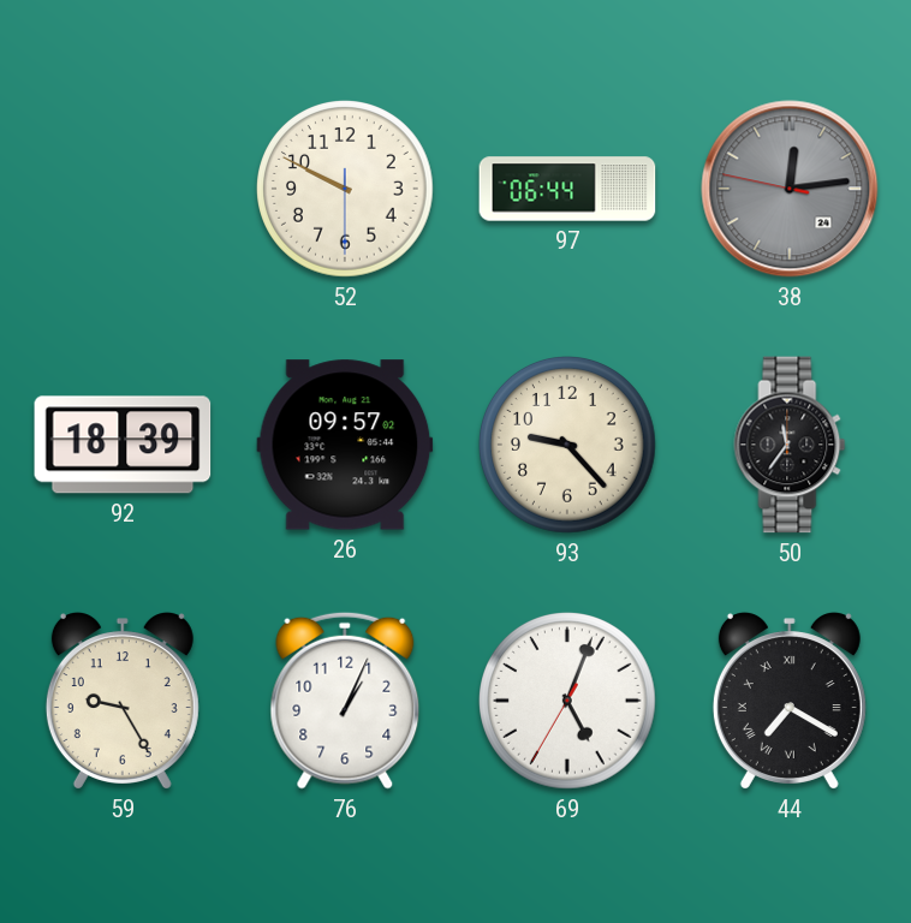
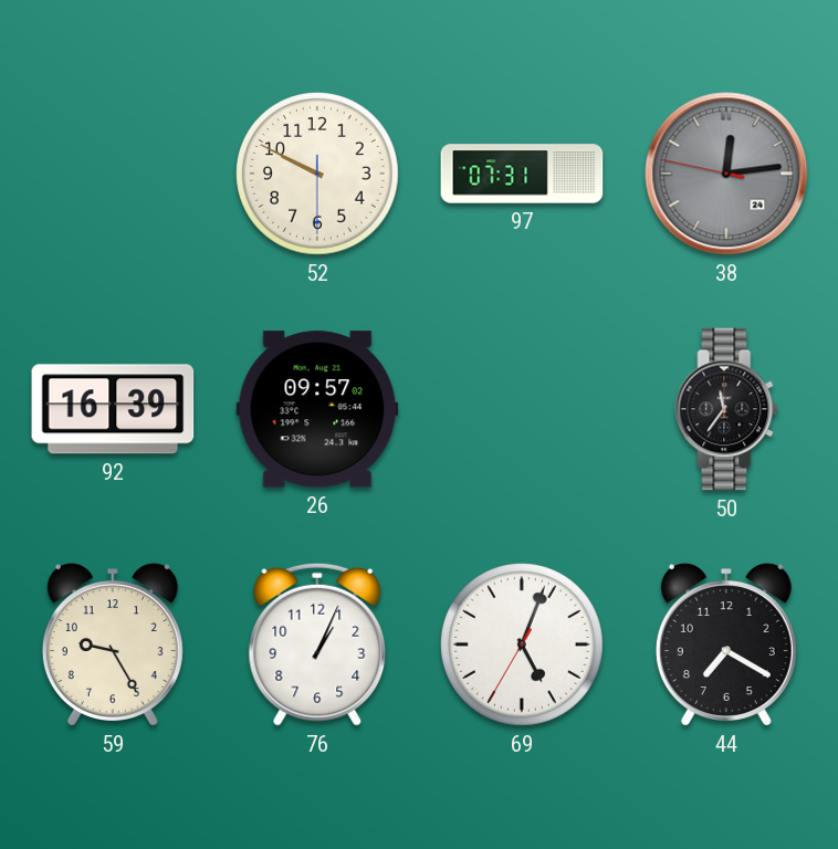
97: 06:44 -> 07:31
92: 18:39 -> 16:39
93: 9:23 -> none
44 numerals: Roman -> Arabic
